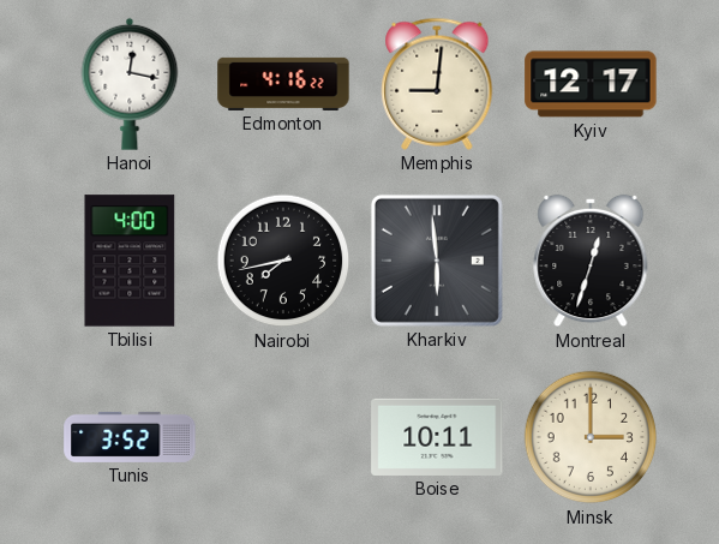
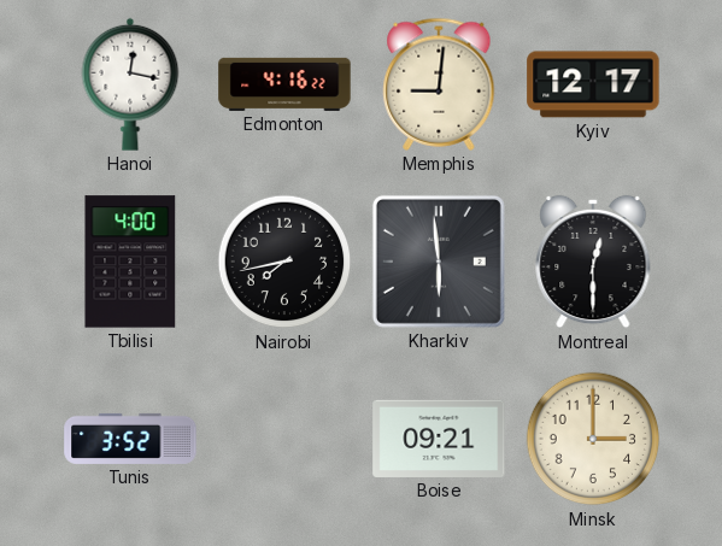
Montreal: 12:33 -> 12:30
Boise: 10:11 -> 09:21
